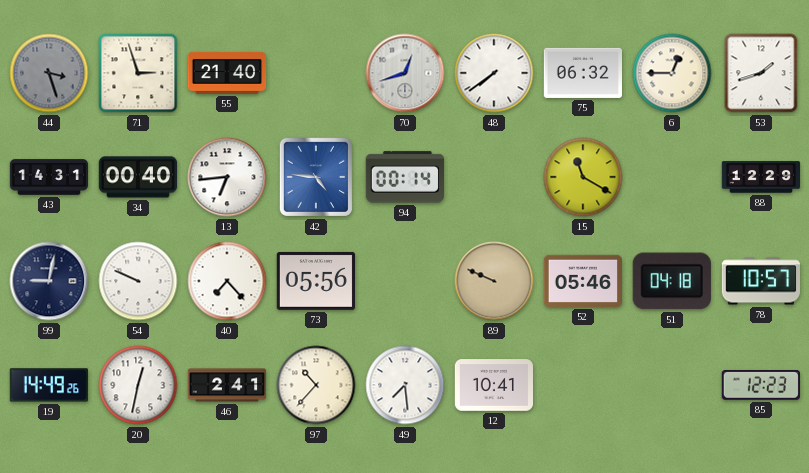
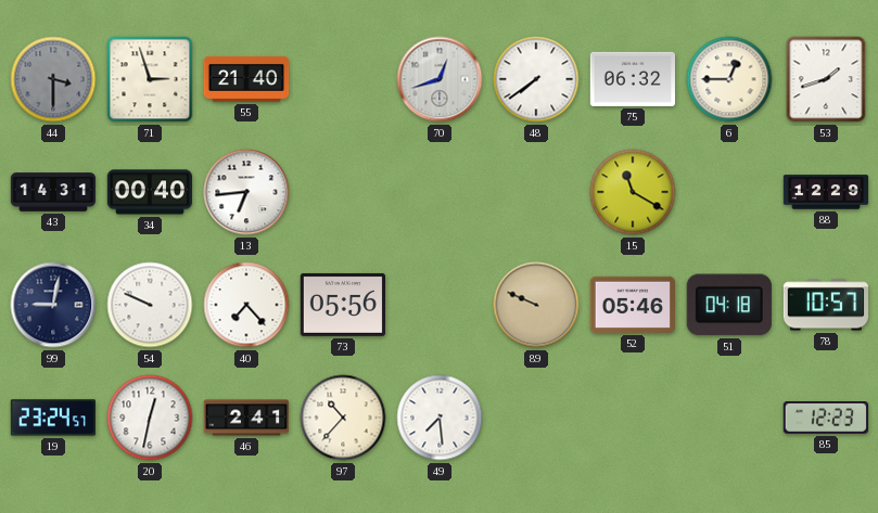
44: 3:27 -> 3:30
42: 4:46 -> none
94: 00:14 -> none
19: 14:49 -> 23:24
12: 10:41 -> none
